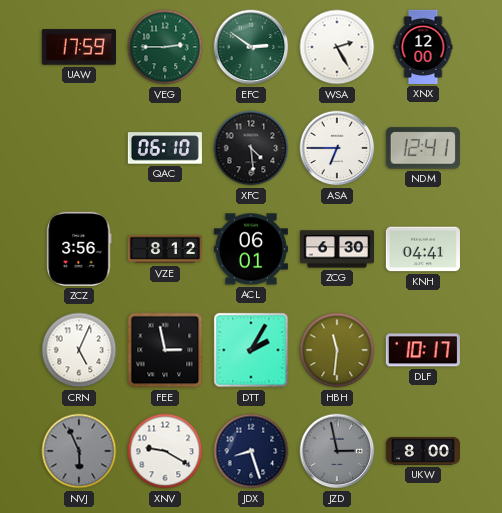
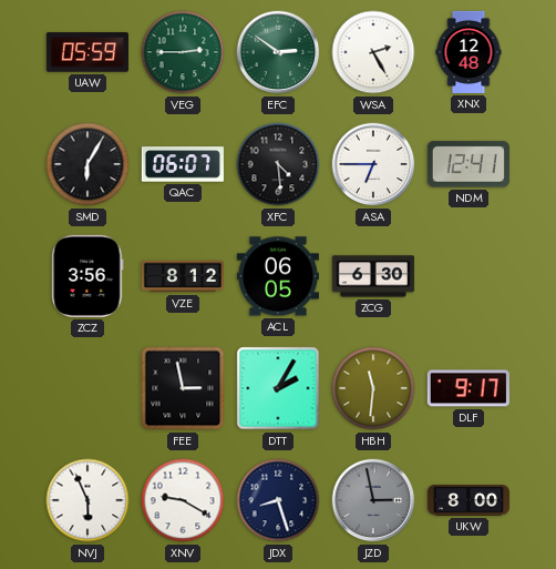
UAW: 17:59 -> 05:59
XNX: 12:00 -> 12:48
SMD: none -> 6:05
QAC: 06:10 -> 06:07
ACL: 06:01 -> 06:05
KNH: 04:41 -> none
CRN: 5:04 -> none
DLF: 10:17 -> 9:17
NVJ dial: grey -> white
